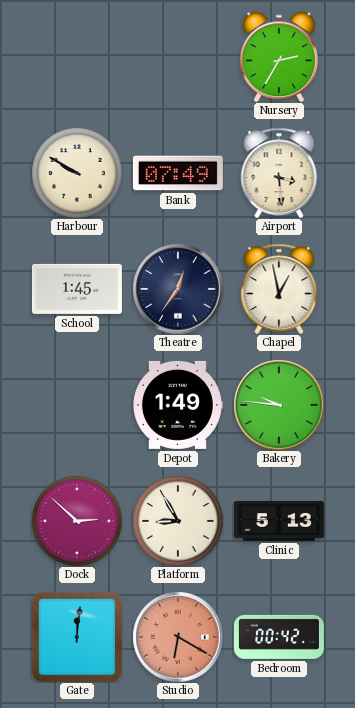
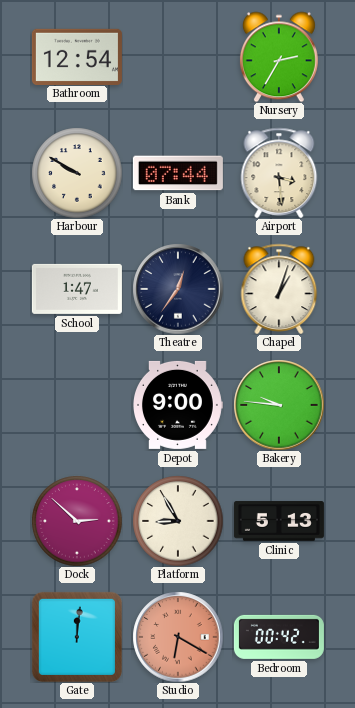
Bathroom: none -> 12:54
Bank: 07:49 -> 07:44
School: 1:45 -> 1:47
Chapel: 12:58 -> 1:03
Depot: 1:49 -> 9:00
